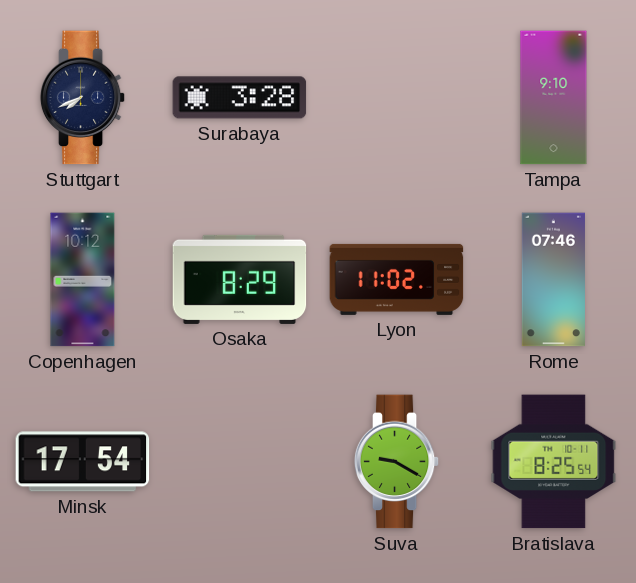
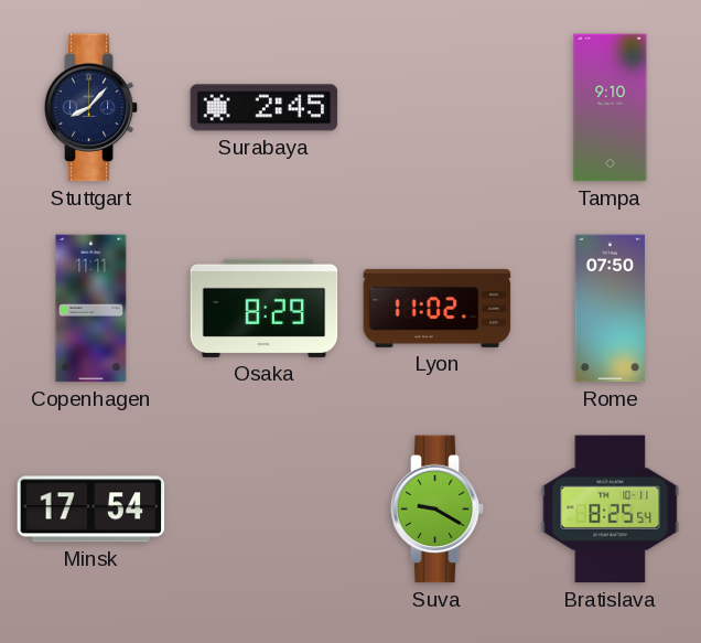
Stuttgart: 7:41 -> 8:07
Surabaya: 3:28 -> 2:45
Copenhagen: 10:12 -> 11:11
Rome: 07:46 -> 07:50
